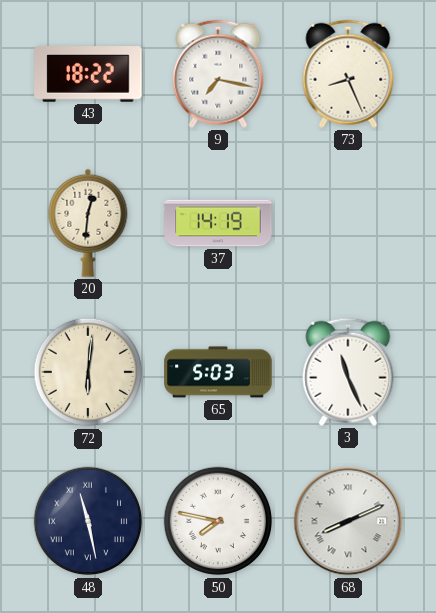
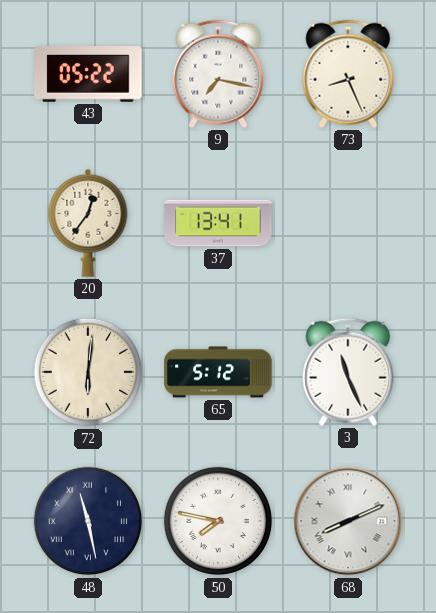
43: 18:22 -> 05:22
20: 12:31 -> 12:36
37: 14:19 -> 13:41
65: 5:03 -> 5:12
